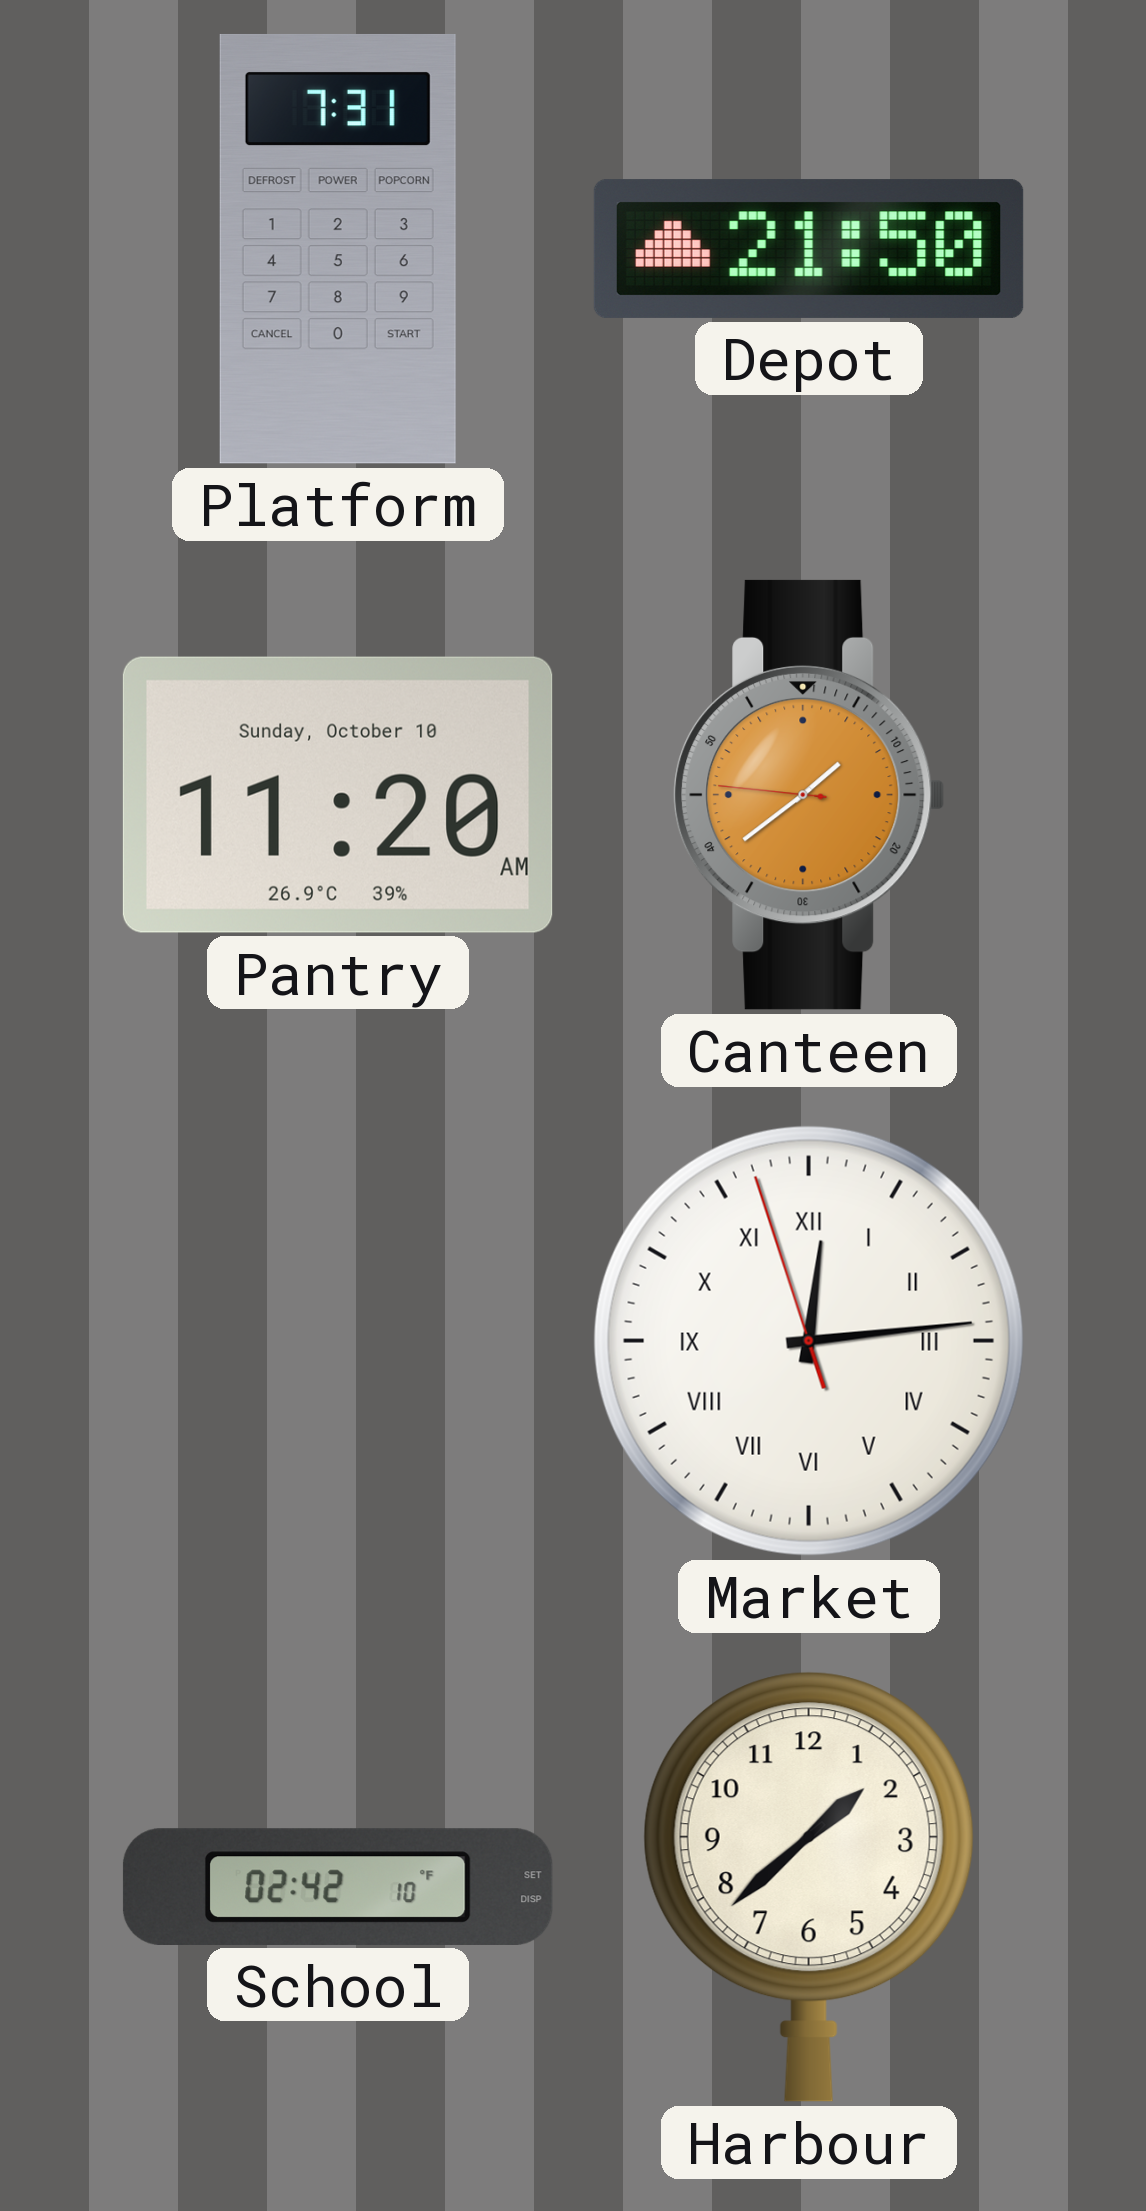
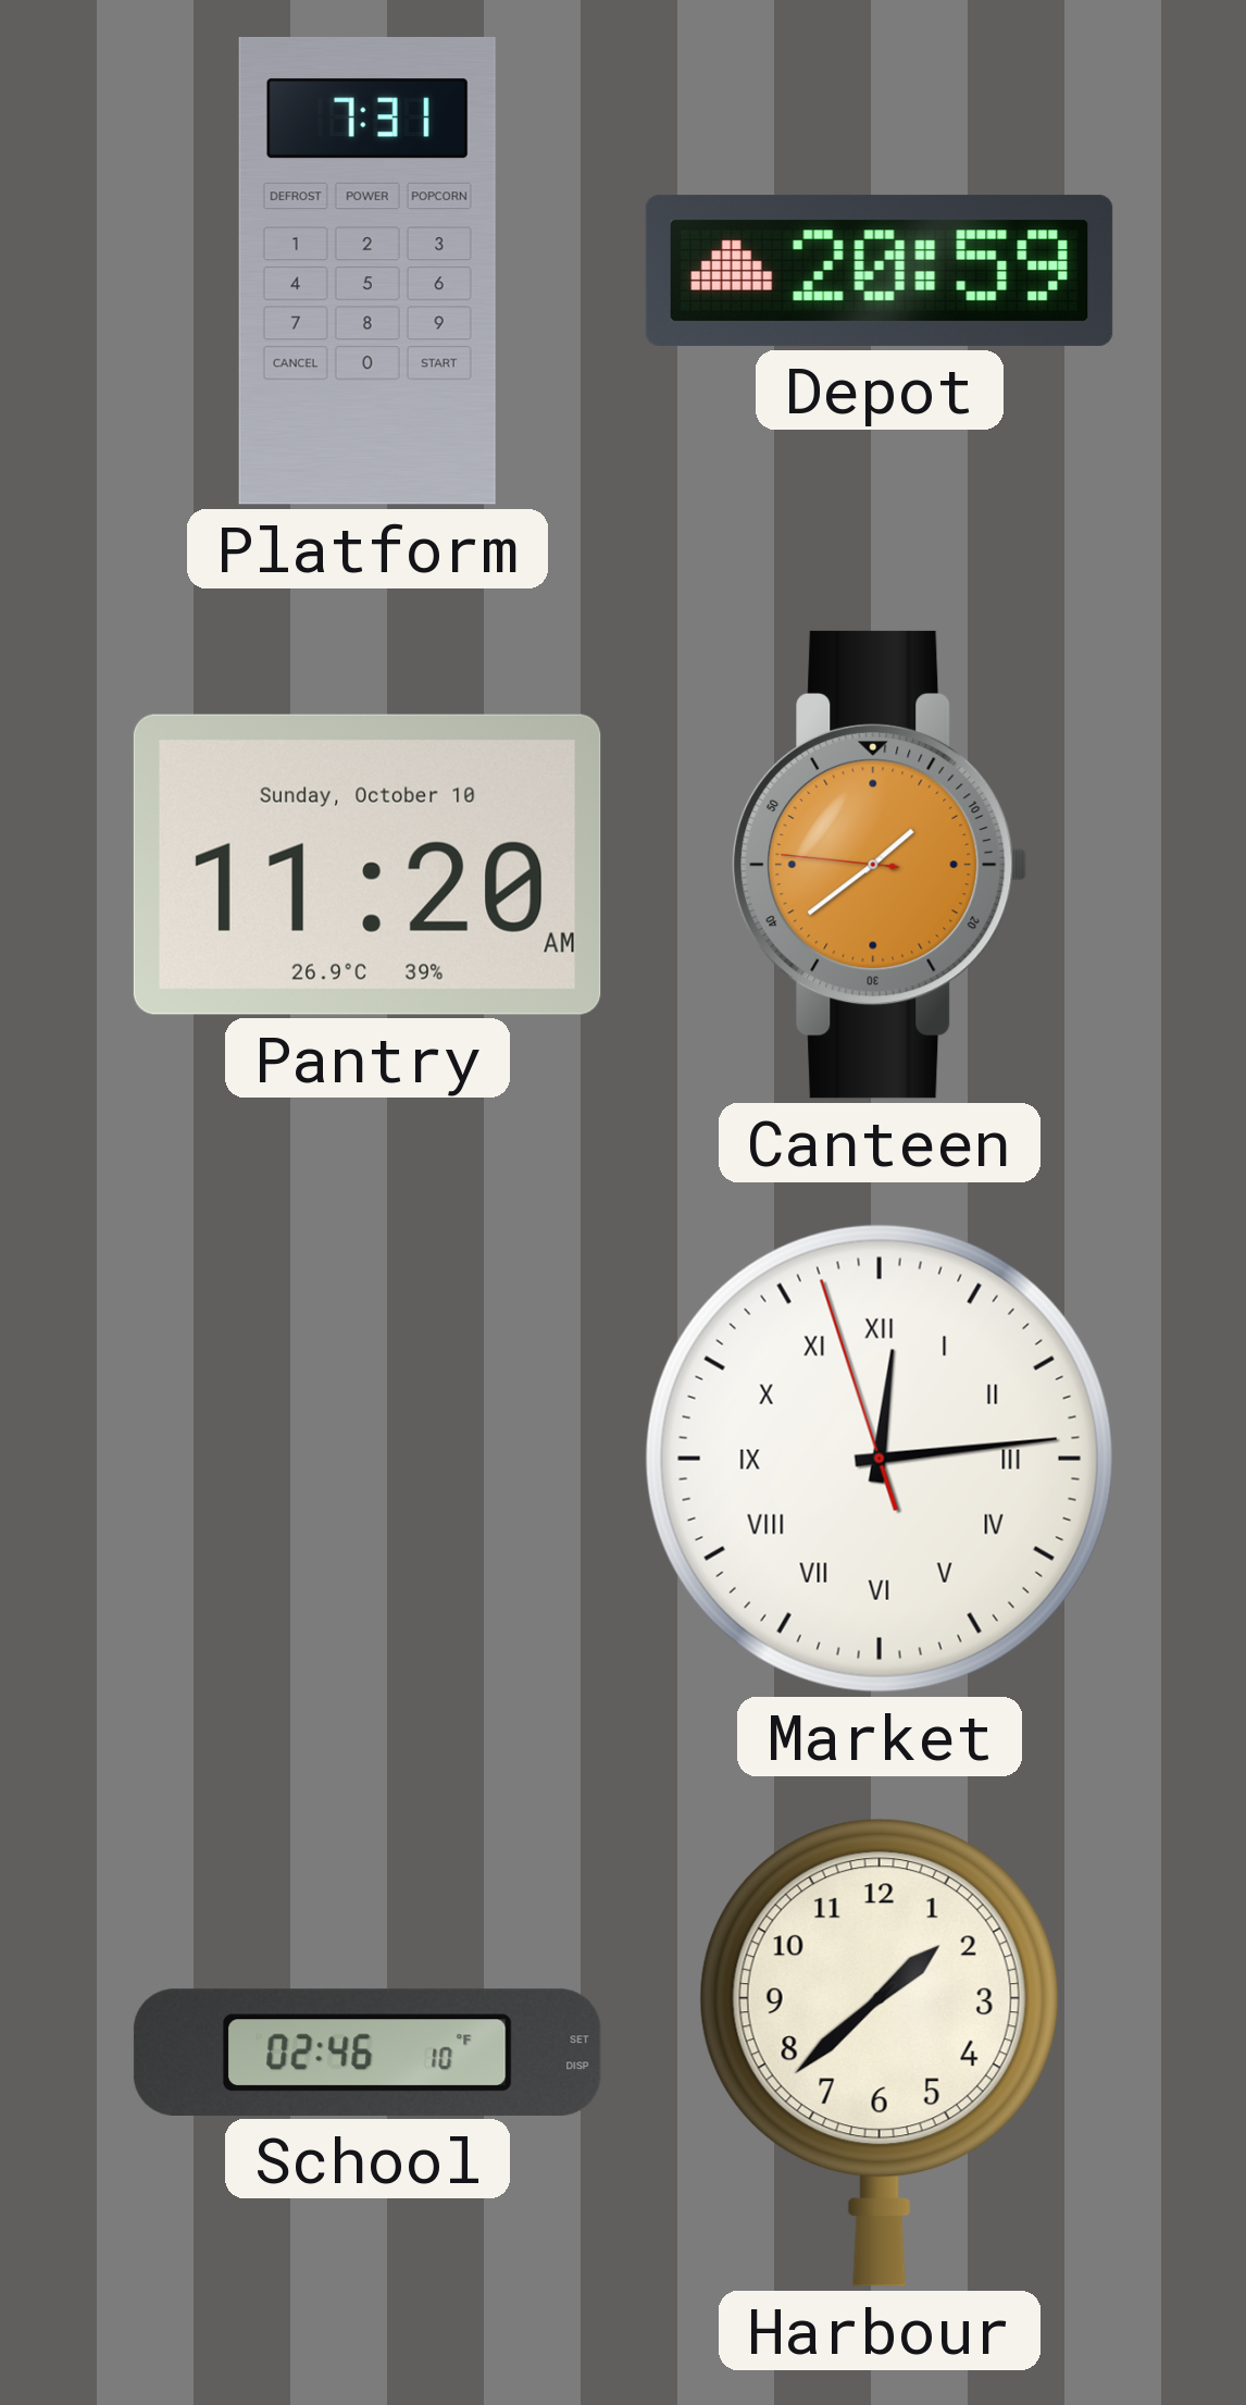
Depot: 21:50 -> 20:59
School: 02:42 -> 02:46
